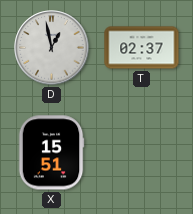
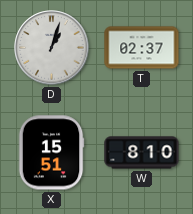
D: 12:58 -> 1:03
W: none -> 8:10
